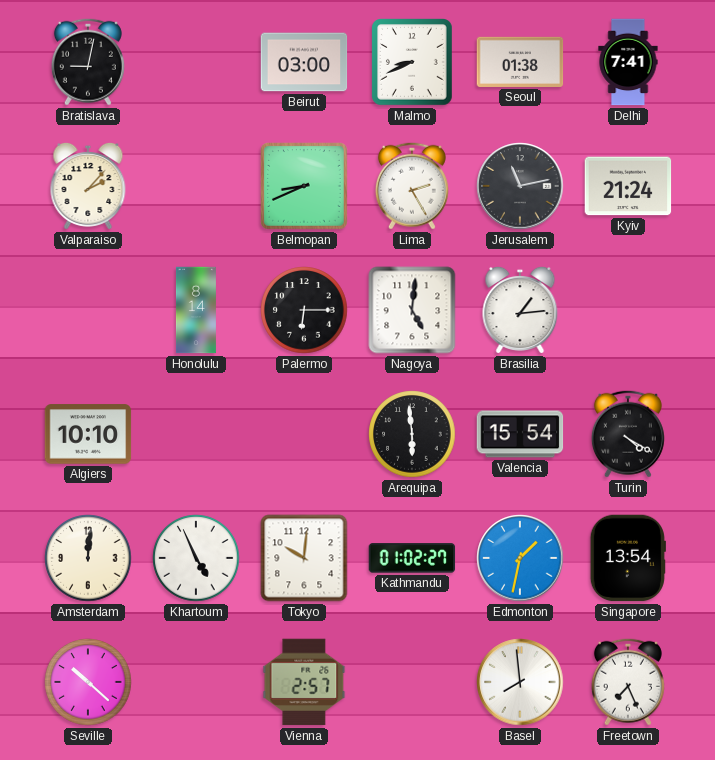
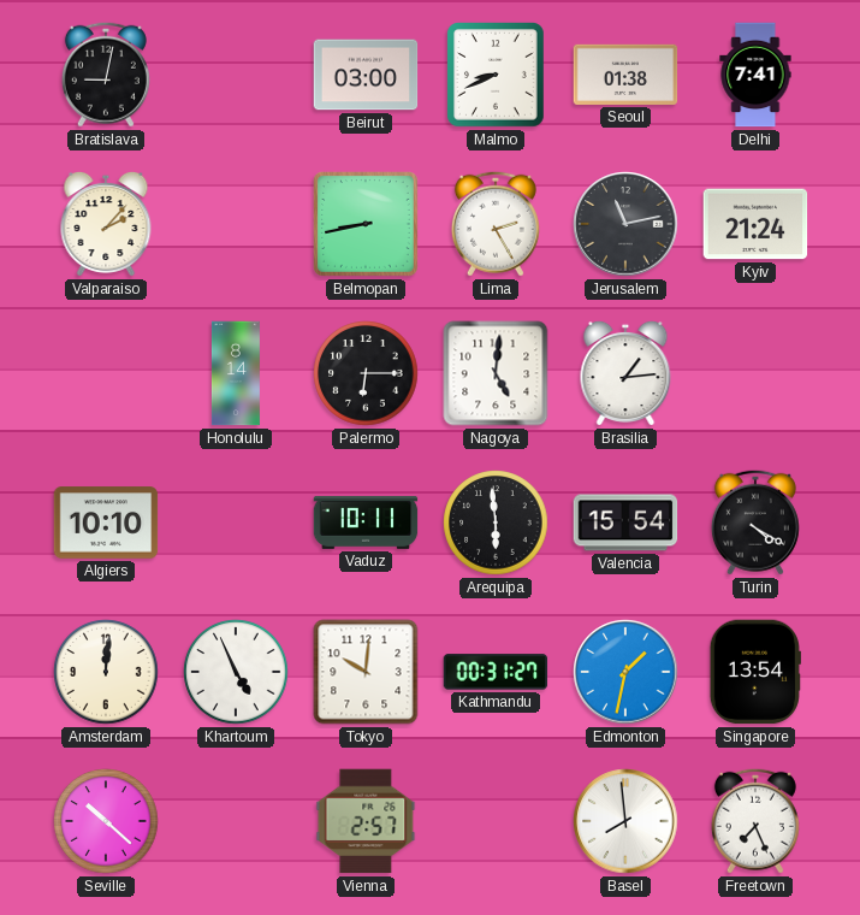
Belmopan: 8:41 -> 8:43
Vaduz: none -> 10:11
Kathmandu: 01:02 -> 00:31
